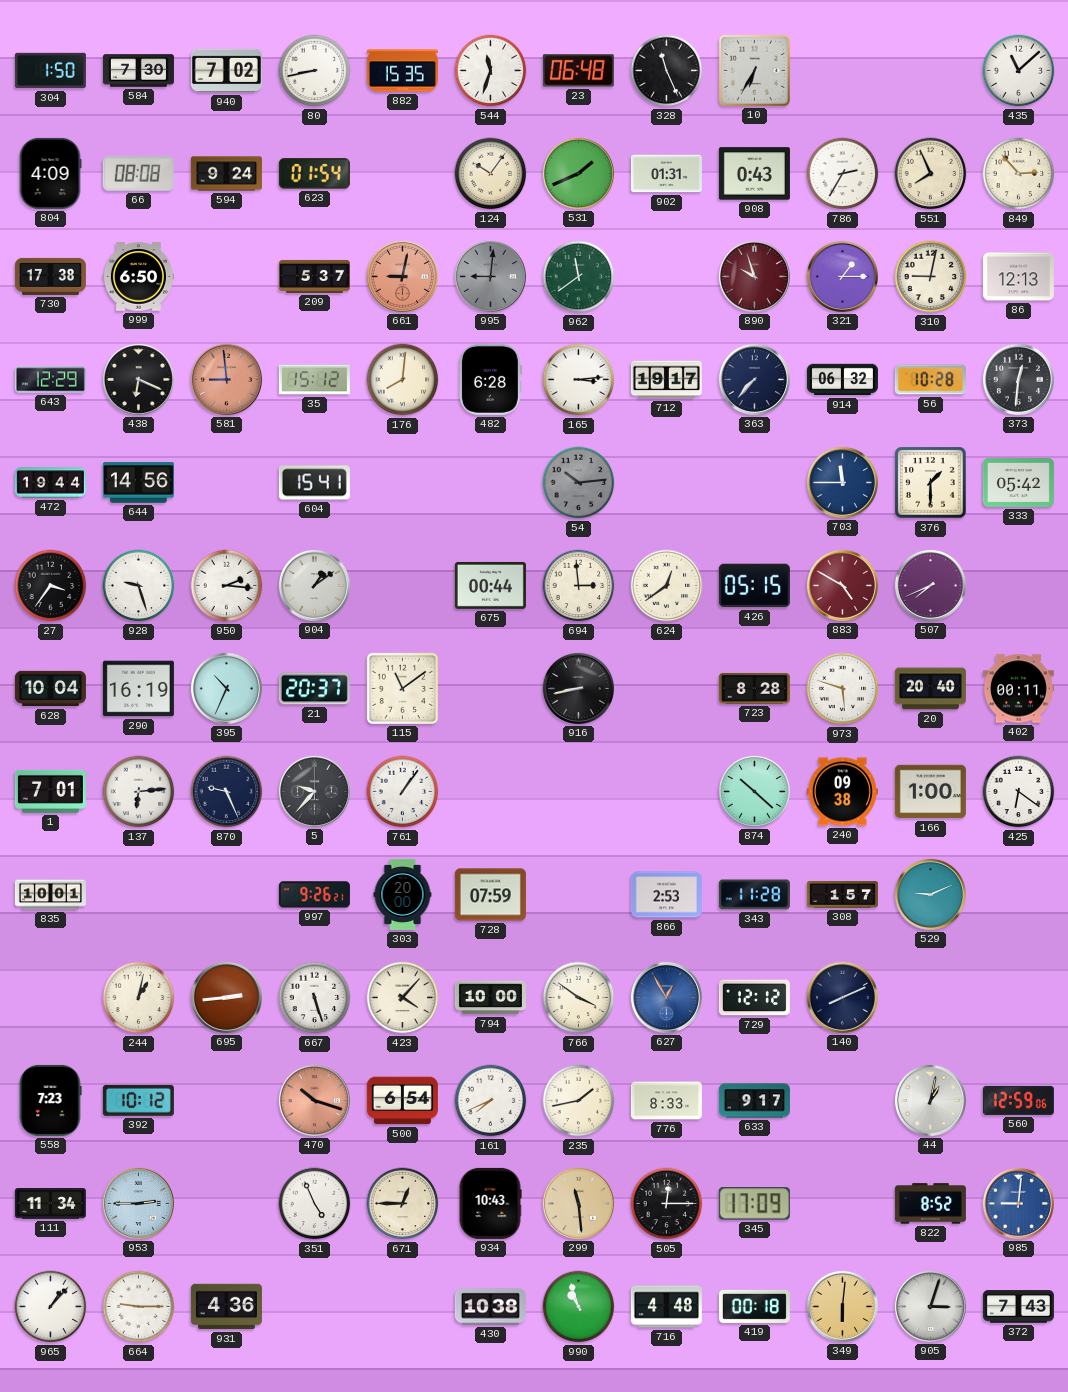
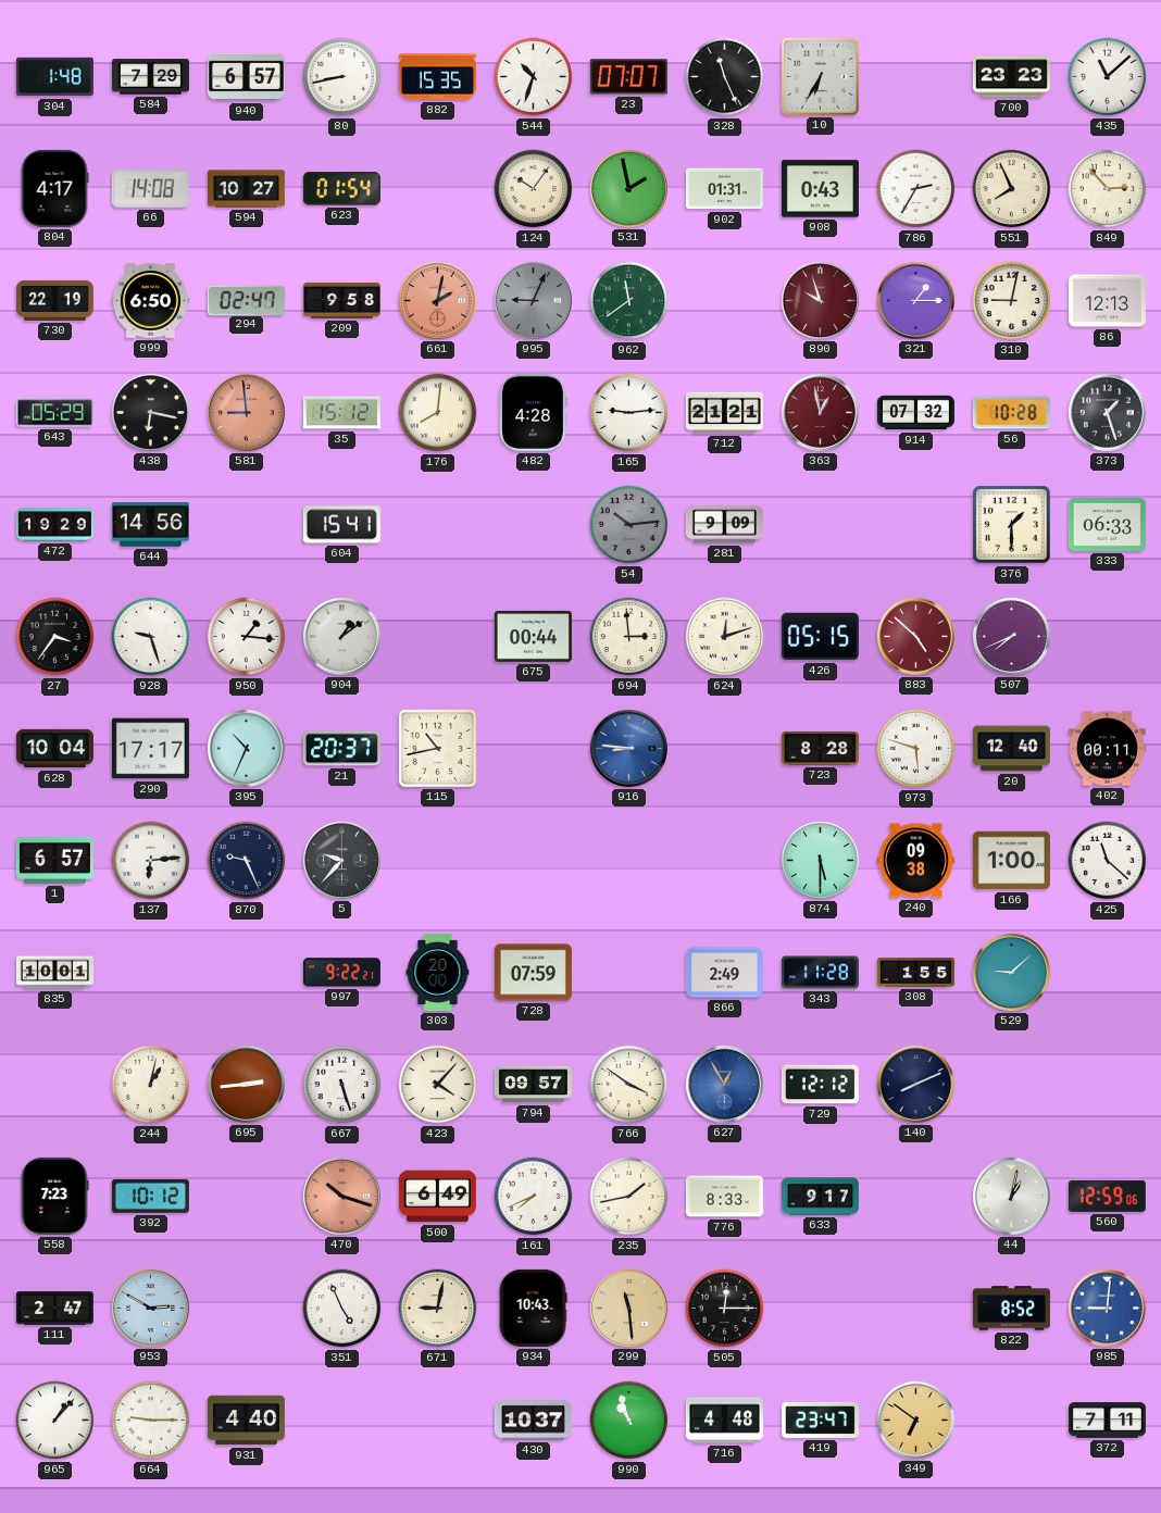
304: 1:50 -> 1:48
584: 7:30 -> 7:29
940: 7:02 -> 6:57
544: 11:33 -> 10:33
23: 06:48 -> 07:07
700: none -> 23:23
804: 4:09 -> 4:17
66: 08:08 -> 14:08
594: 9:24 -> 10:27
531: 1:41 -> 1:58
730: 17:38 -> 22:19
294: none -> 02:47
209: 5:37 -> 9:58
661: 9:02 -> 2:02
995: 9:01 -> 9:04
643: 12:29 -> 05:29
438: 6:19 -> 6:17
482: 6:28 -> 4:28
165: 3:14 -> 9:14
712: 19:17 -> 21:21
363: 7:37 -> 12:58
363 dial: navy -> burgundy
914: 06:32 -> 07:32
373: 12:31 -> 1:27
472: 19:44 -> 19:29
281: none -> 9:09
703: 11:45 -> none
333: 05:42 -> 06:33
950: 2:16 -> 1:16
624: 12:39 -> 12:12
883: 4:50 -> 4:52
290: 16:19 -> 17:17
115: 11:09 -> 10:43
916: 8:43 -> 8:46
916 dial: black -> blue
20: 20:40 -> 12:40
1: 7:01 -> 6:57
761: 1:06 -> none
874: 10:22 -> 5:30
425: 6:21 -> 11:22
997: 9:26 -> 9:22
866: 2:53 -> 2:49
308: 1:57 -> 1:55
529: 9:11 -> 9:08
794: 10:00 -> 09:57
500: 6:54 -> 6:49
111: 11:34 -> 2:47
953: 2:45 -> 2:50
671: 12:45 -> 9:02
345: 17:09 -> none
931: 4:36 -> 4:40
430: 10:38 -> 10:37
419: 00:18 -> 23:47
349: 6:01 -> 6:51
905: 3:03 -> none
372: 7:43 -> 7:11
